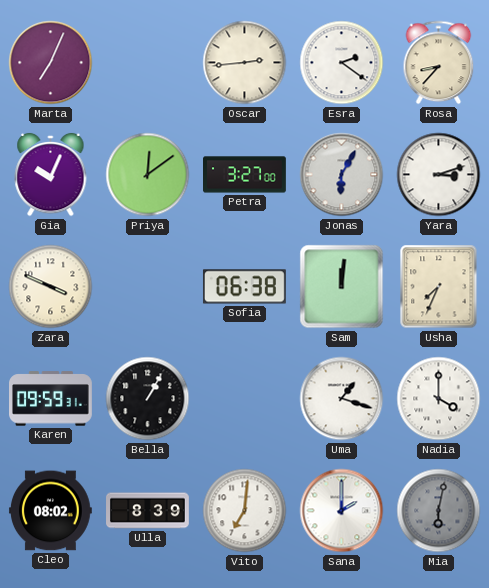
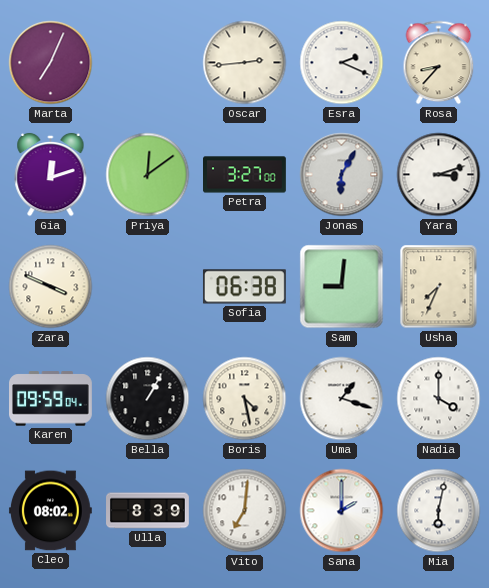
Esra: 2:21 -> 2:19
Gia: 10:04 -> 12:12
Sam: 12:01 -> 9:01
Karen: 09:59:31 -> 09:59:04
Boris: none -> 4:28
Mia dial: grey -> white
